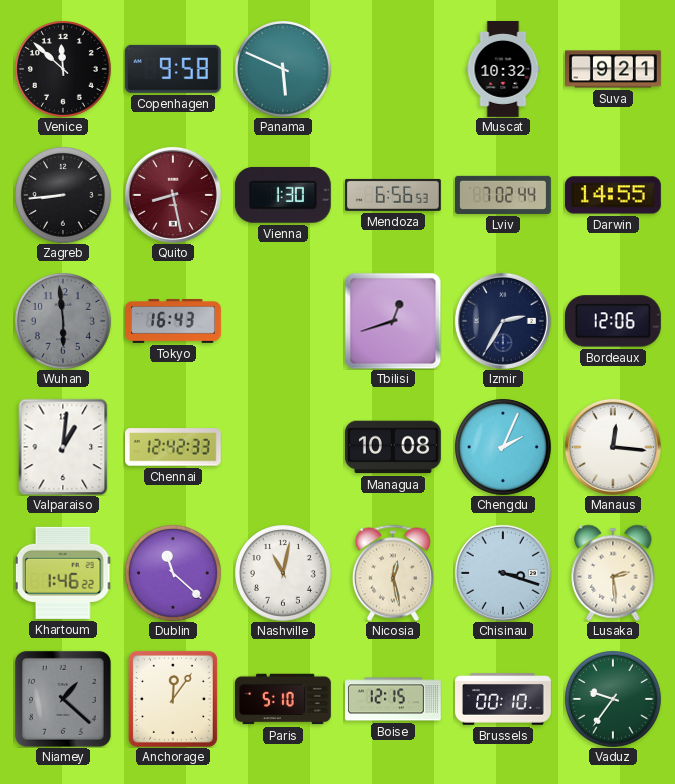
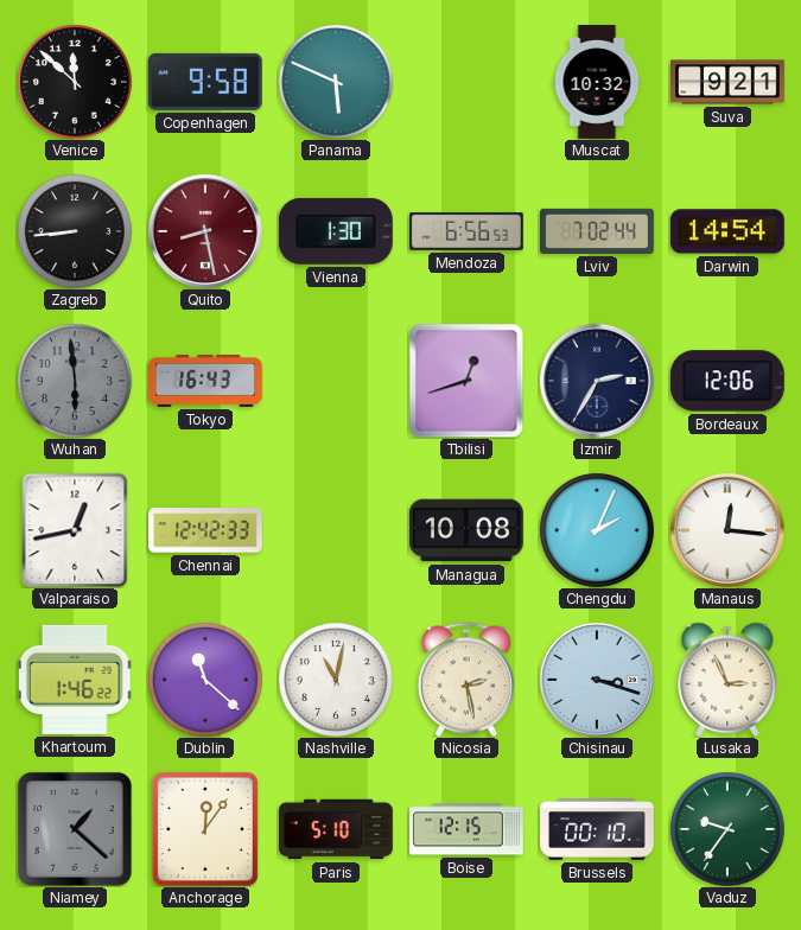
Darwin: 14:55 -> 14:54
Valparaiso: 1:01 -> 12:43
Nicosia: 12:28 -> 2:28
Lusaka: 2:29 -> 2:56
